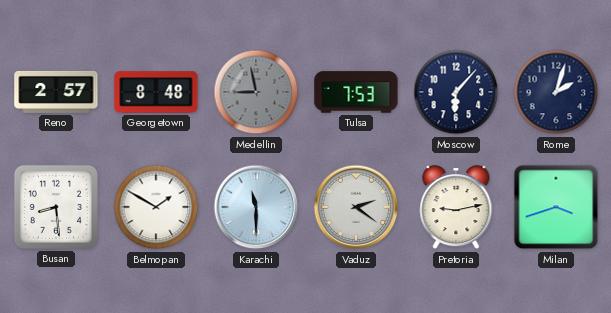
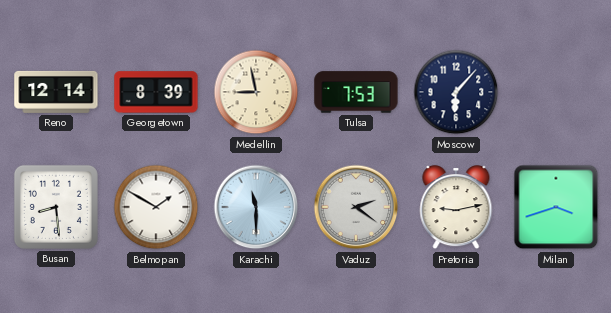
Reno: 2:57 -> 12:14
Georgetown: 8:48 -> 8:39
Medellin dial: grey -> cream
Rome: 2:03 -> none
